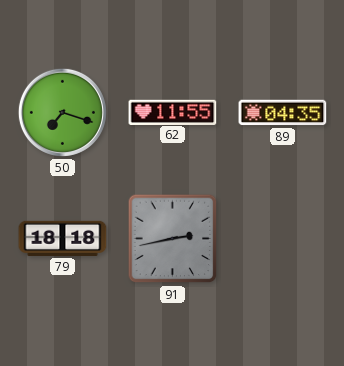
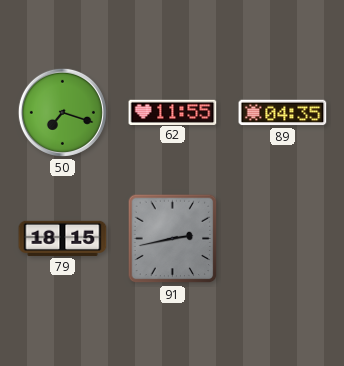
79: 18:18 -> 18:15
